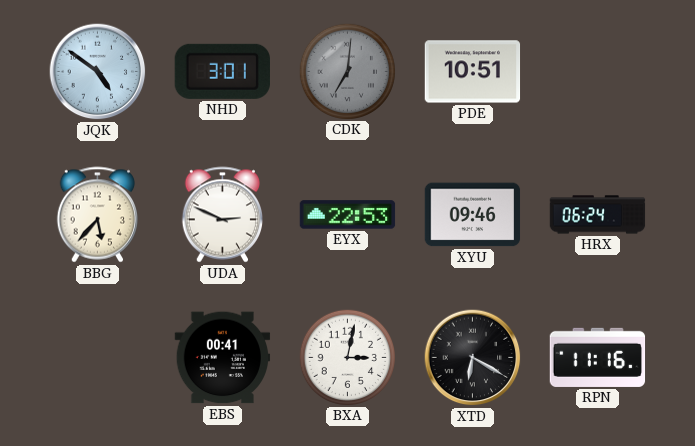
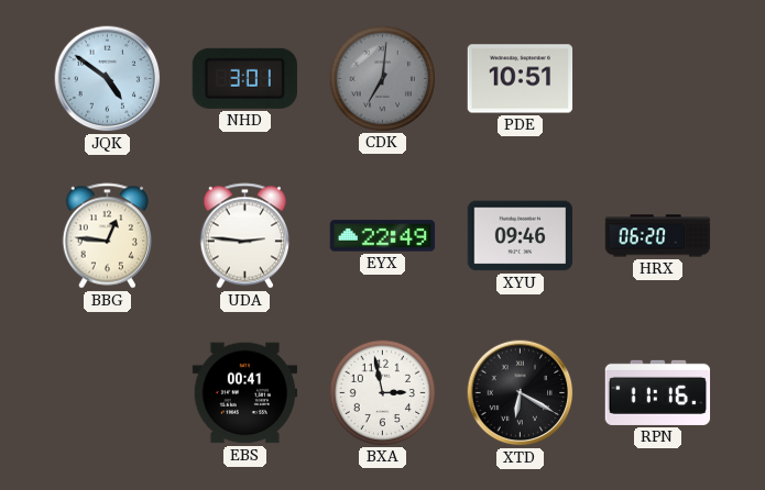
BBG: 5:37 -> 12:46
UDA: 2:49 -> 2:46
EYX: 22:53 -> 22:49
HRX: 06:24 -> 06:20
BXA: 3:02 -> 2:58
